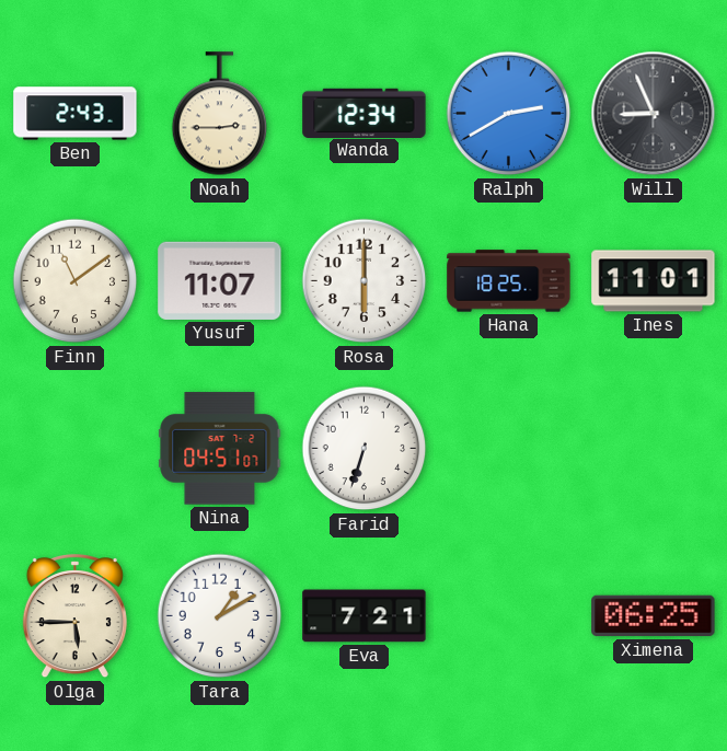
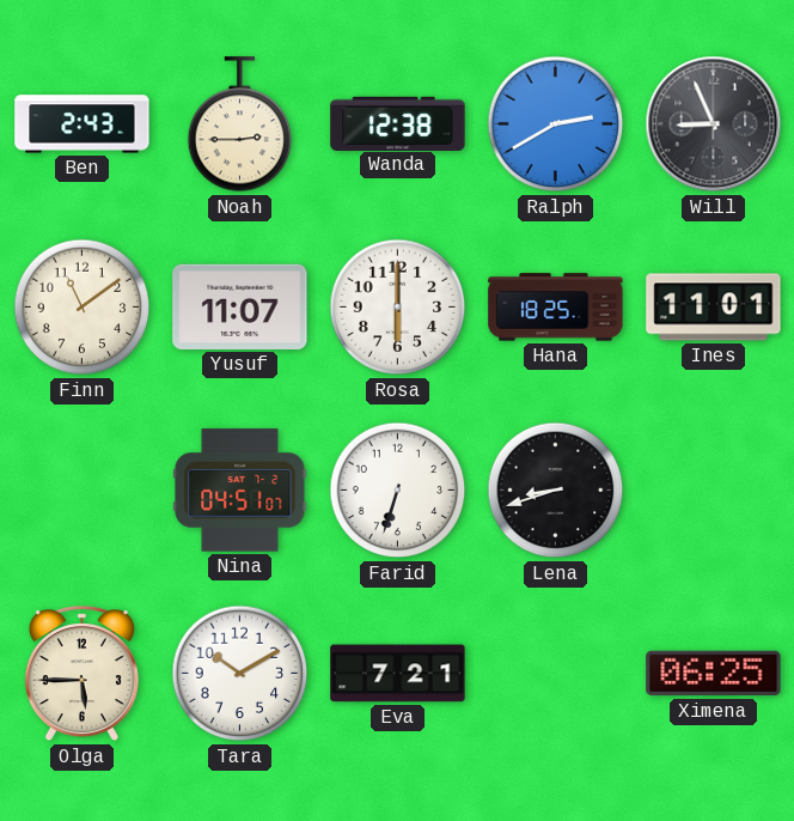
Wanda: 12:34 -> 12:38
Lena: none -> 8:42
Tara: 1:10 -> 10:10
